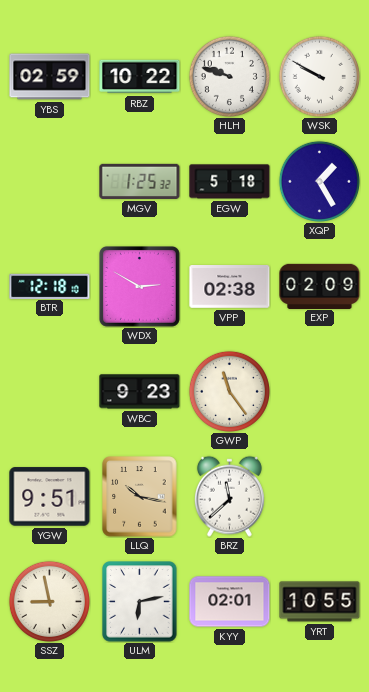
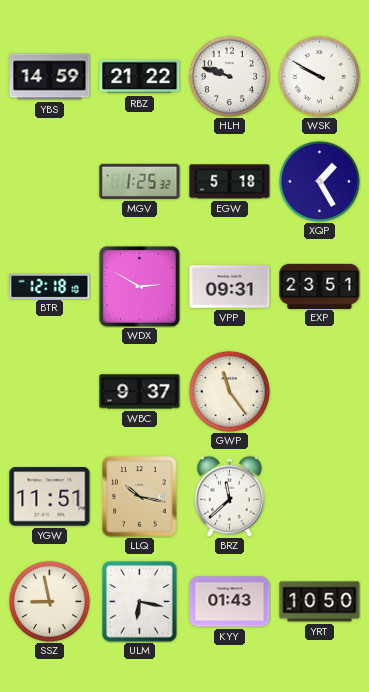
YBS: 02:59 -> 14:59
RBZ: 10:22 -> 21:22
VPP: 02:38 -> 09:31
EXP: 02:09 -> 23:51
WBC: 9:23 -> 9:37
YGW: 9:51 -> 11:51
ULM: 6:13 -> 6:17
KYY: 02:01 -> 01:43
YRT: 10:55 -> 10:50
